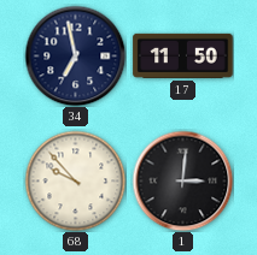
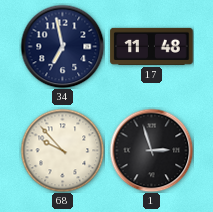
17: 11:50 -> 11:48
1: 3:01 -> 2:57
